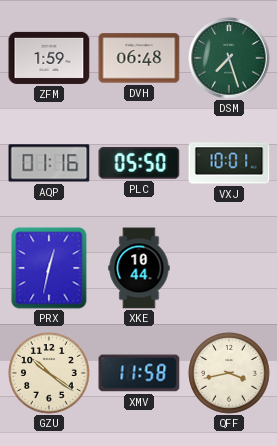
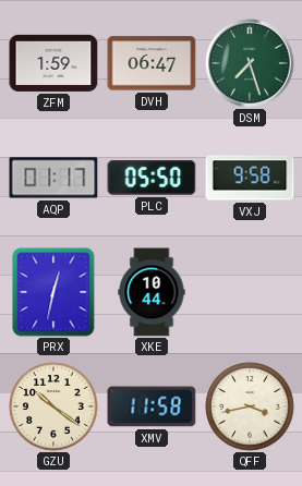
DVH: 06:48 -> 06:47
AQP: 01:16 -> 01:17
VXJ: 10:01 -> 9:58
